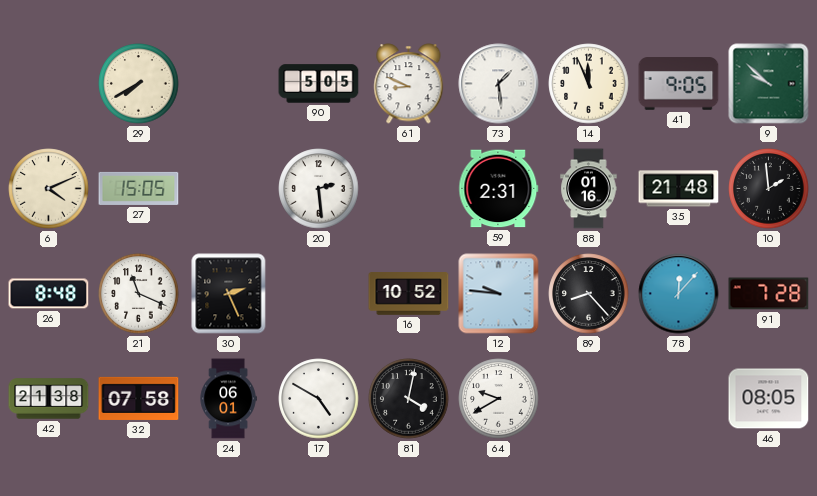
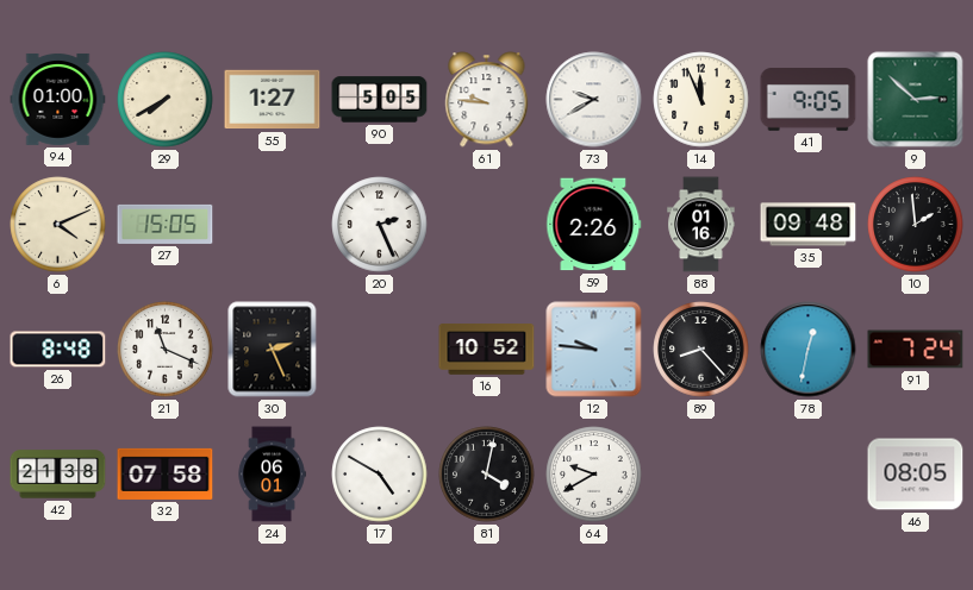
94: none -> 01:00
55: none -> 1:27
61: 8:49 -> 9:46
73: 1:29 -> 9:40
9: 9:52 -> 2:52
20: 2:29 -> 2:26
59: 2:31 -> 2:26
35: 21:48 -> 09:48
78: 12:07 -> 12:32
91: 7:28 -> 7:24
